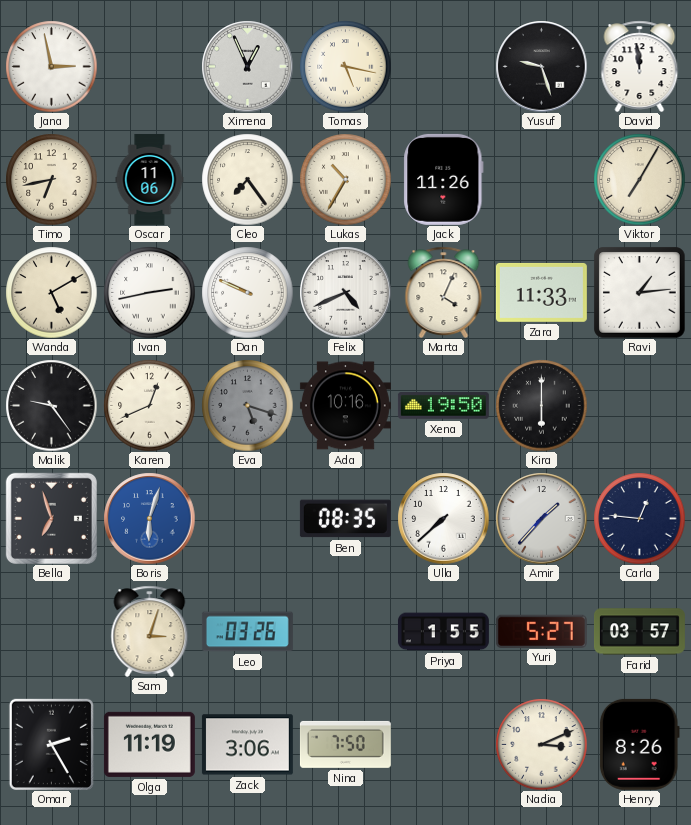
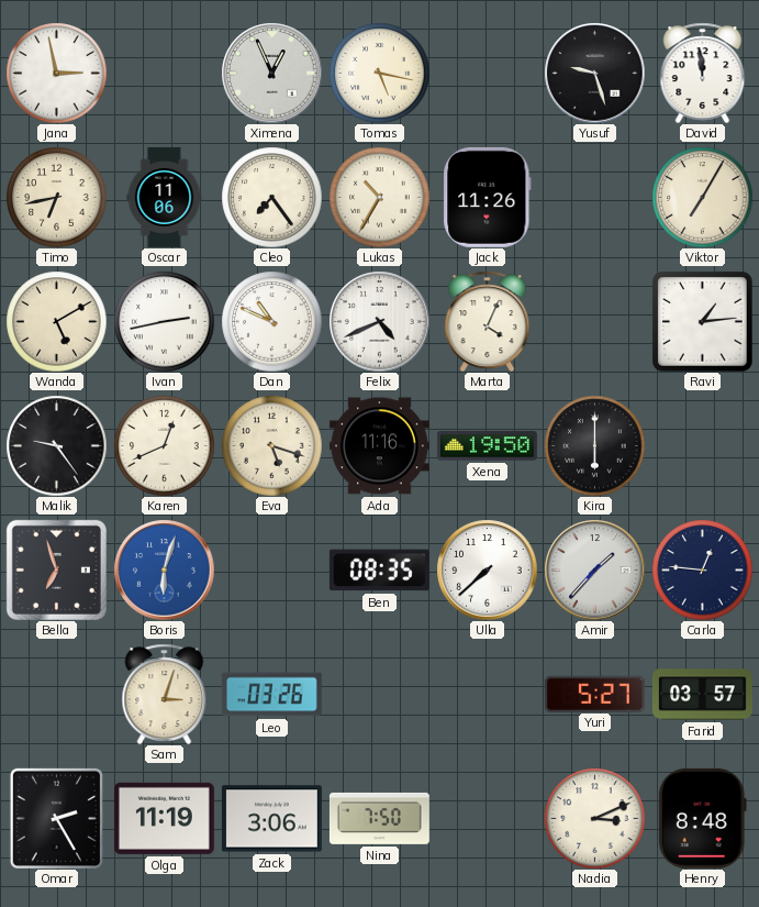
Dan: 9:49 -> 10:49
Zara: 11:33 -> none
Eva dial: grey -> cream
Ada: 10:16 -> 11:16
Priya: 1:55 -> none
Henry: 8:26 -> 8:48
